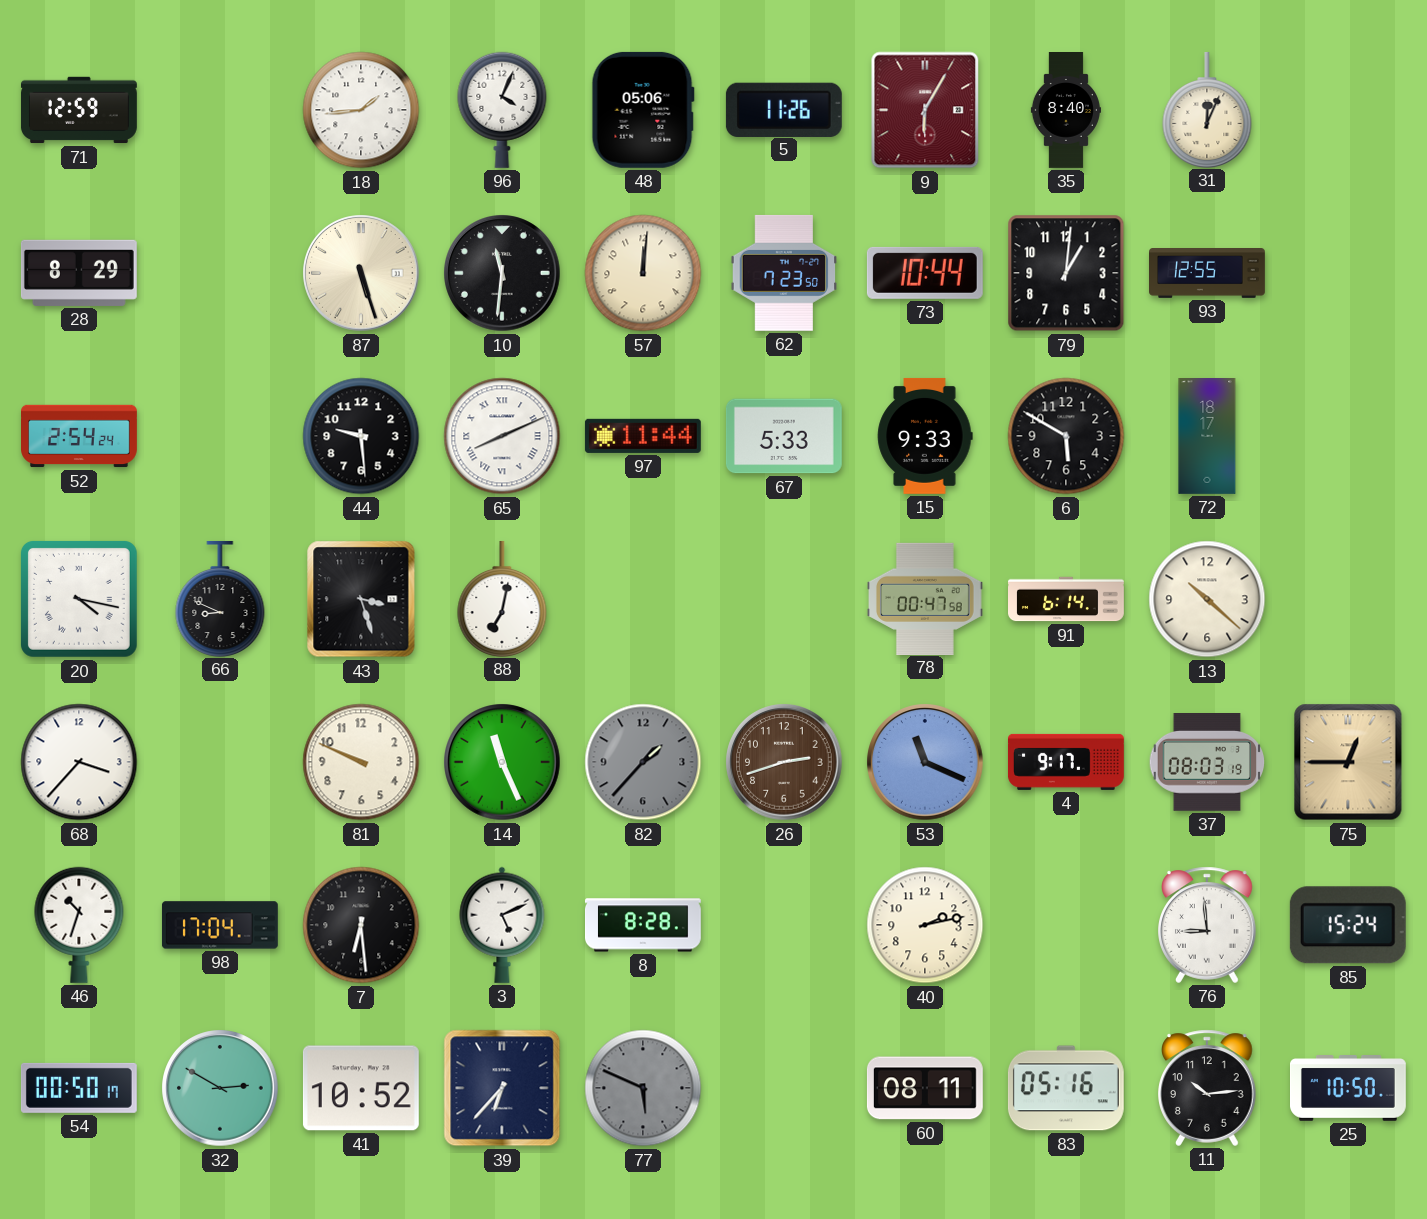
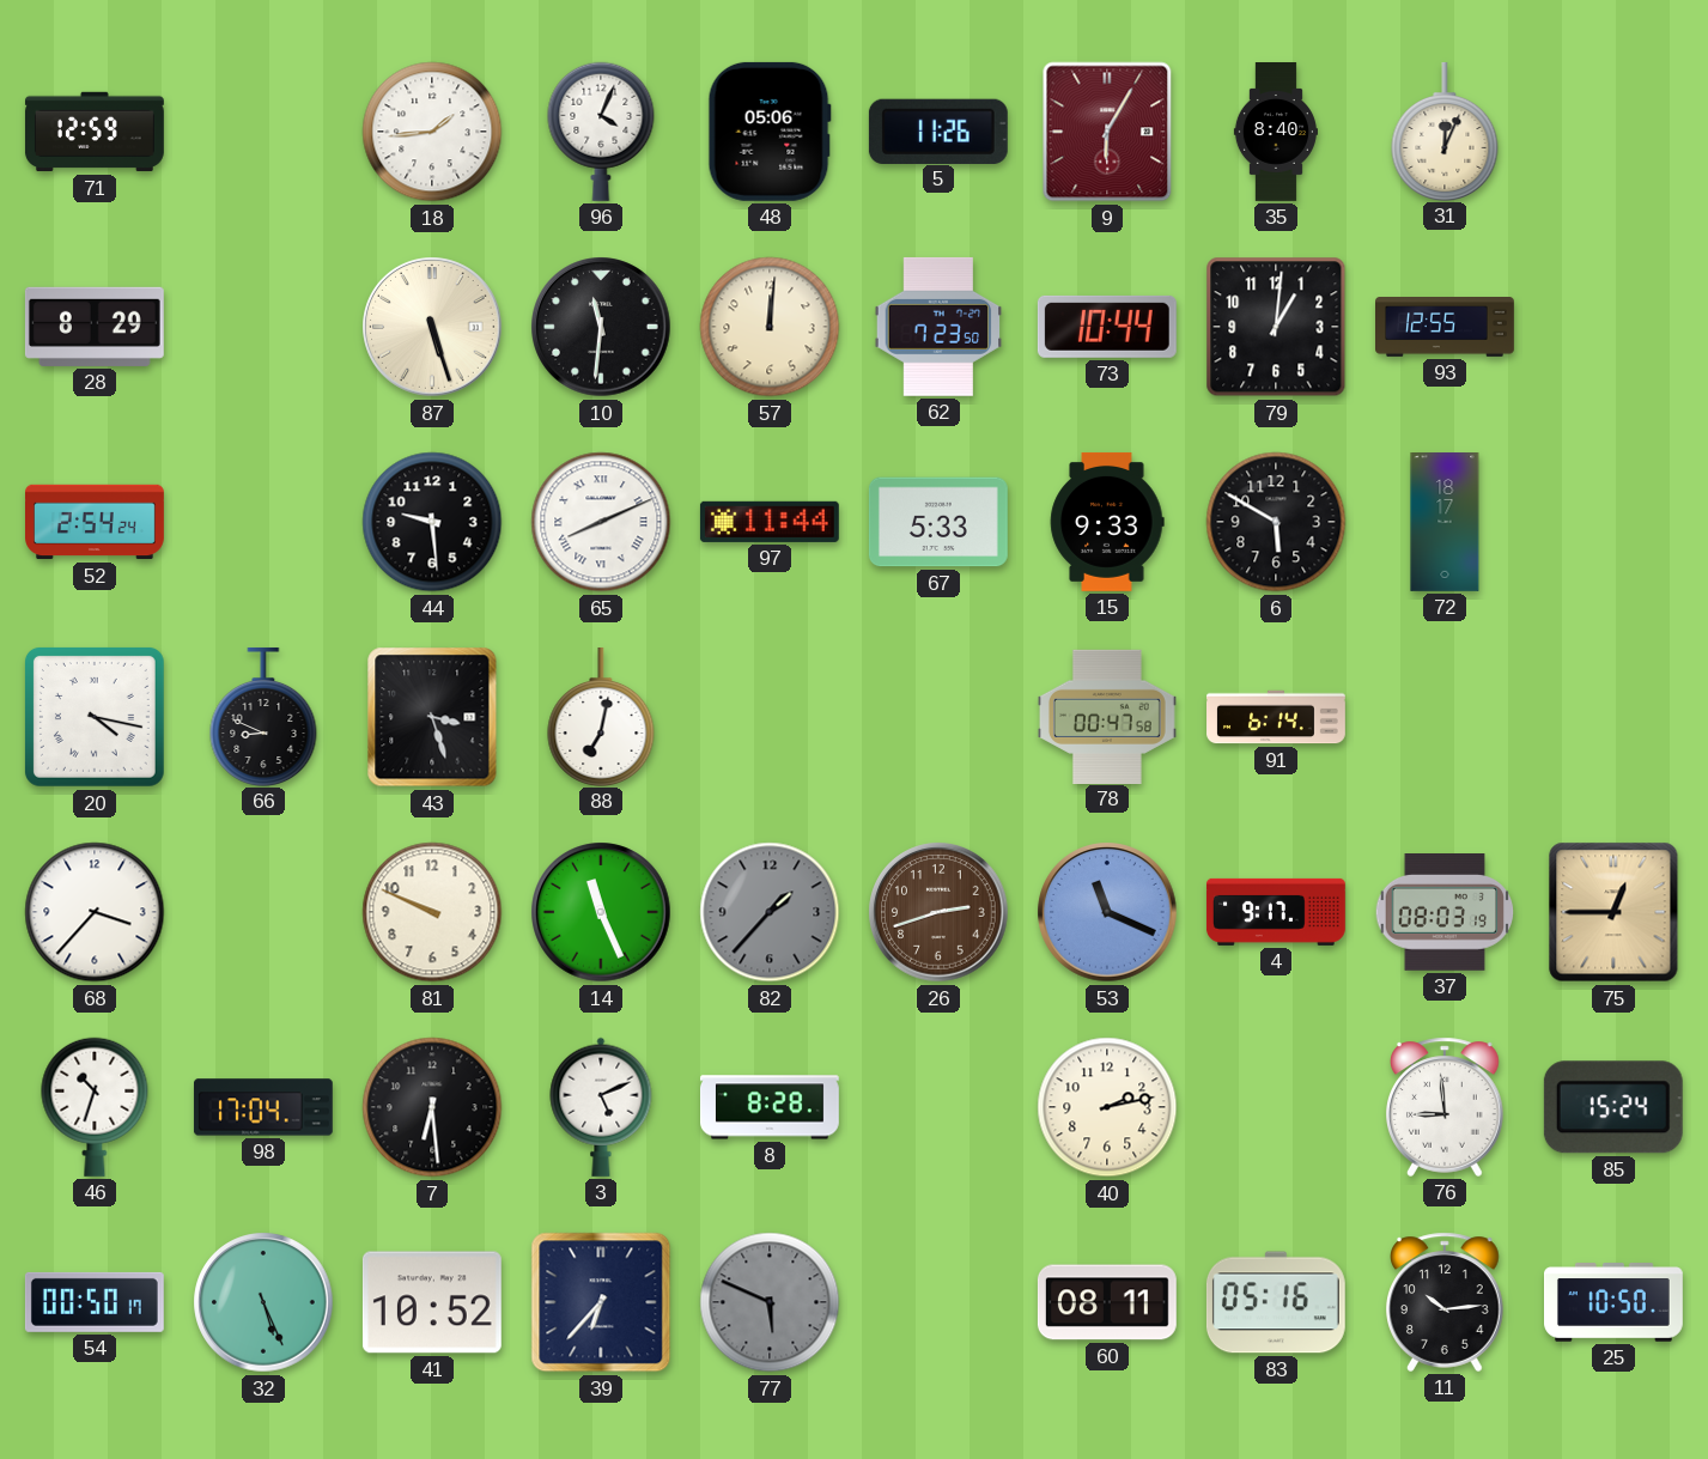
13: 10:22 -> none
32: 2:50 -> 5:26
